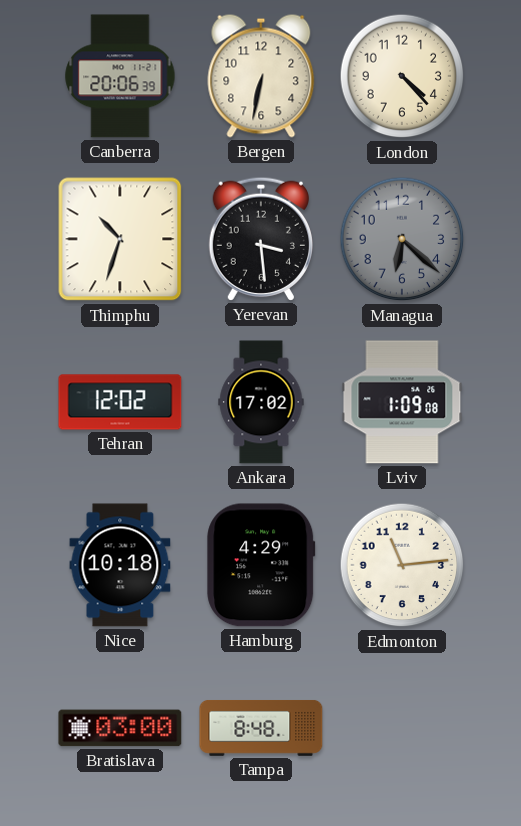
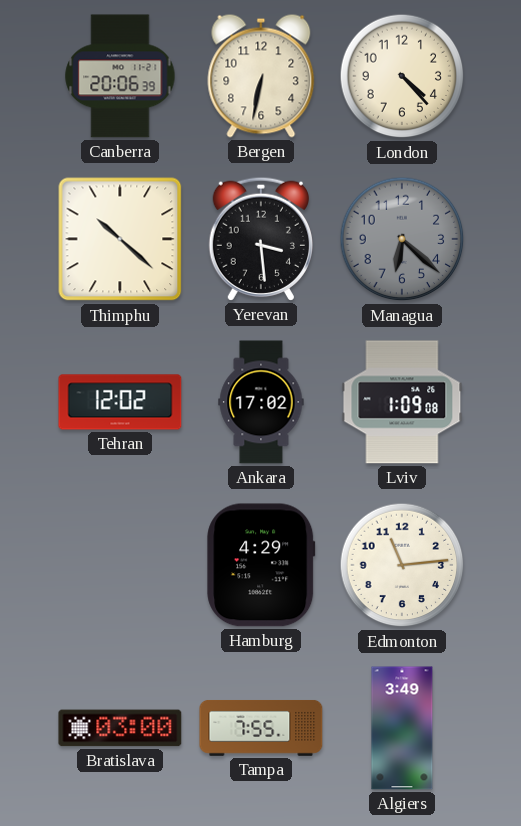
Thimphu: 10:33 -> 10:22
Nice: 10:18 -> none
Tampa: 8:48 -> 7:55
Algiers: none -> 3:49
